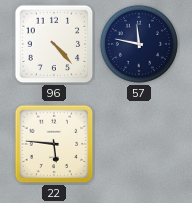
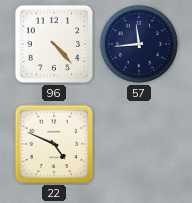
57: 11:47 -> 11:44
22: 5:46 -> 4:49
